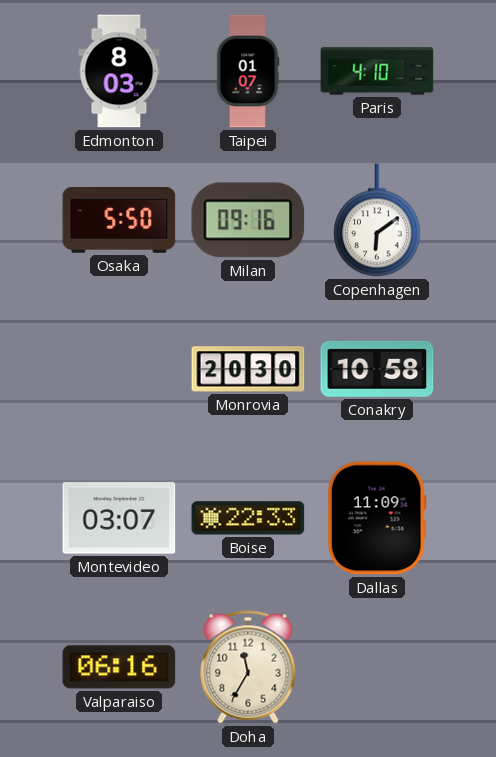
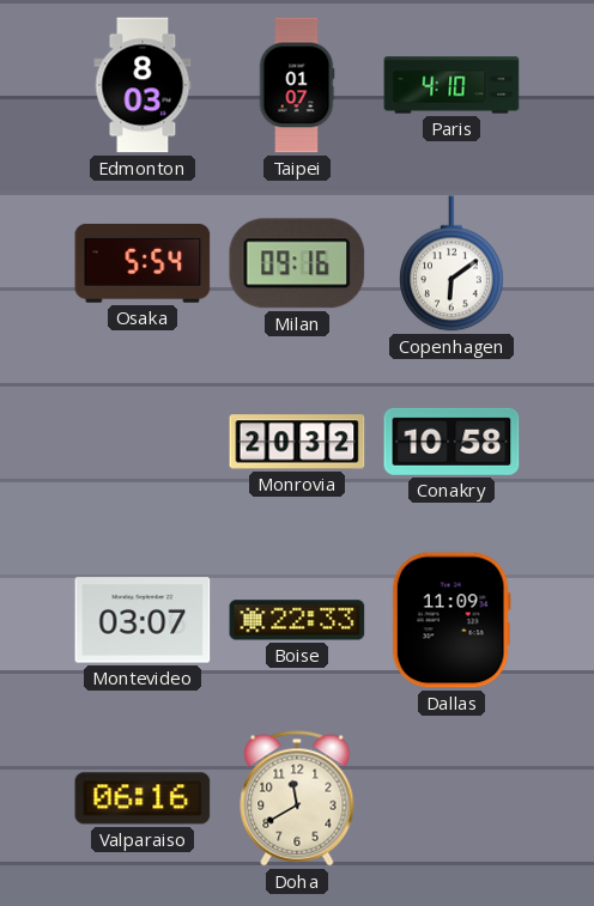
Osaka: 5:50 -> 5:54
Monrovia: 20:30 -> 20:32
Doha: 11:35 -> 11:40
